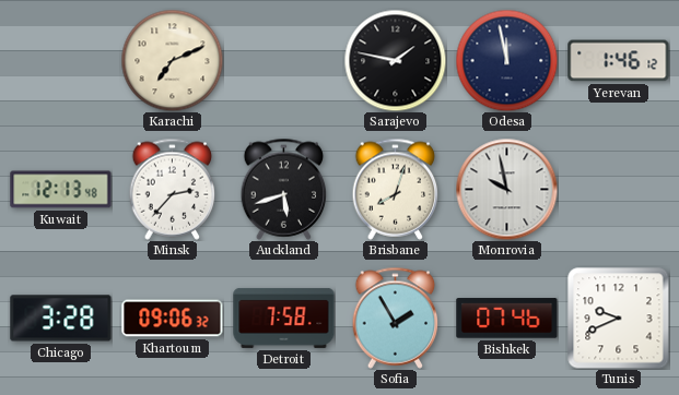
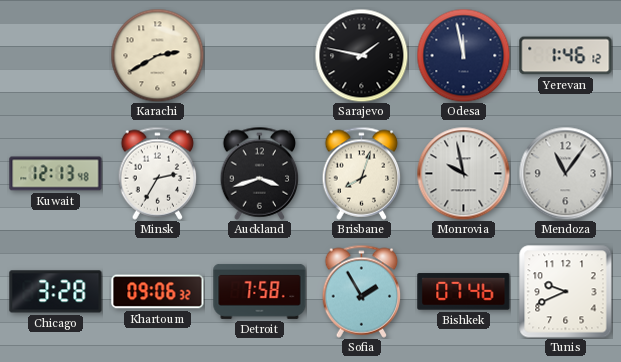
Karachi: 7:11 -> 2:40
Minsk: 2:37 -> 2:35
Auckland: 5:42 -> 3:42
Mendoza: none -> 11:06
